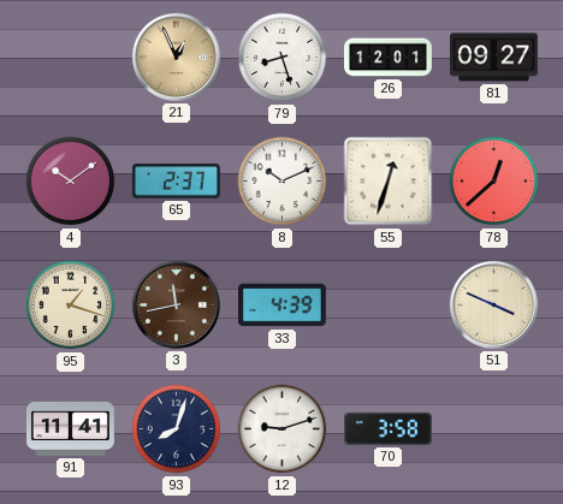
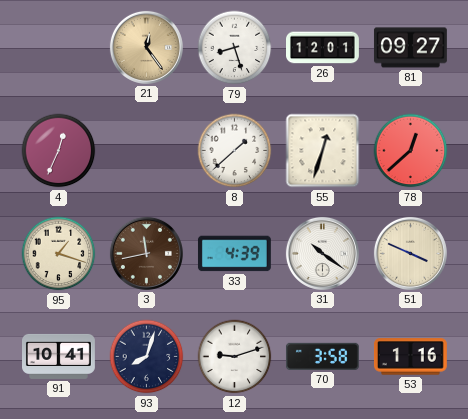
21: 12:56 -> 12:24
4: 10:09 -> 12:34
65: 2:37 -> none
8: 10:11 -> 1:38
31: none -> 10:21
91: 11:41 -> 10:41
53: none -> 1:16
